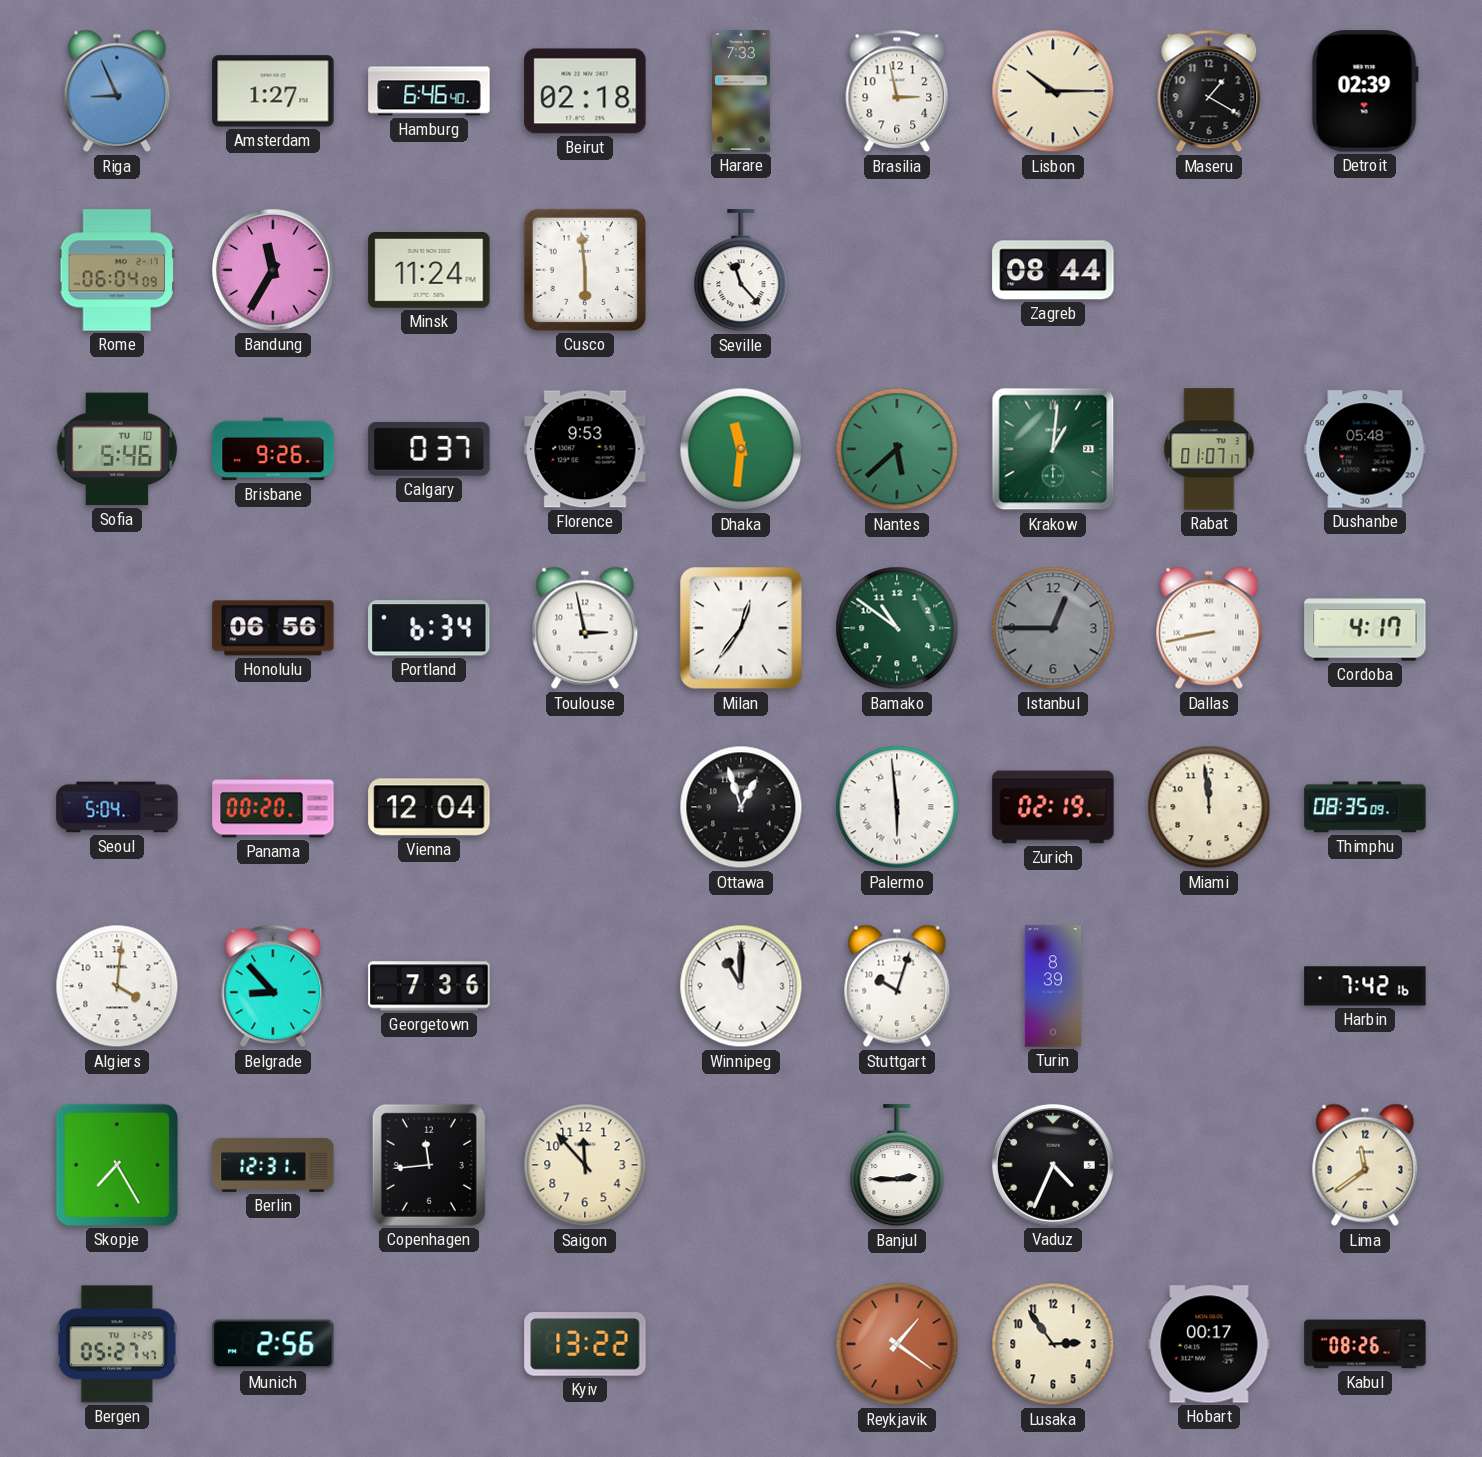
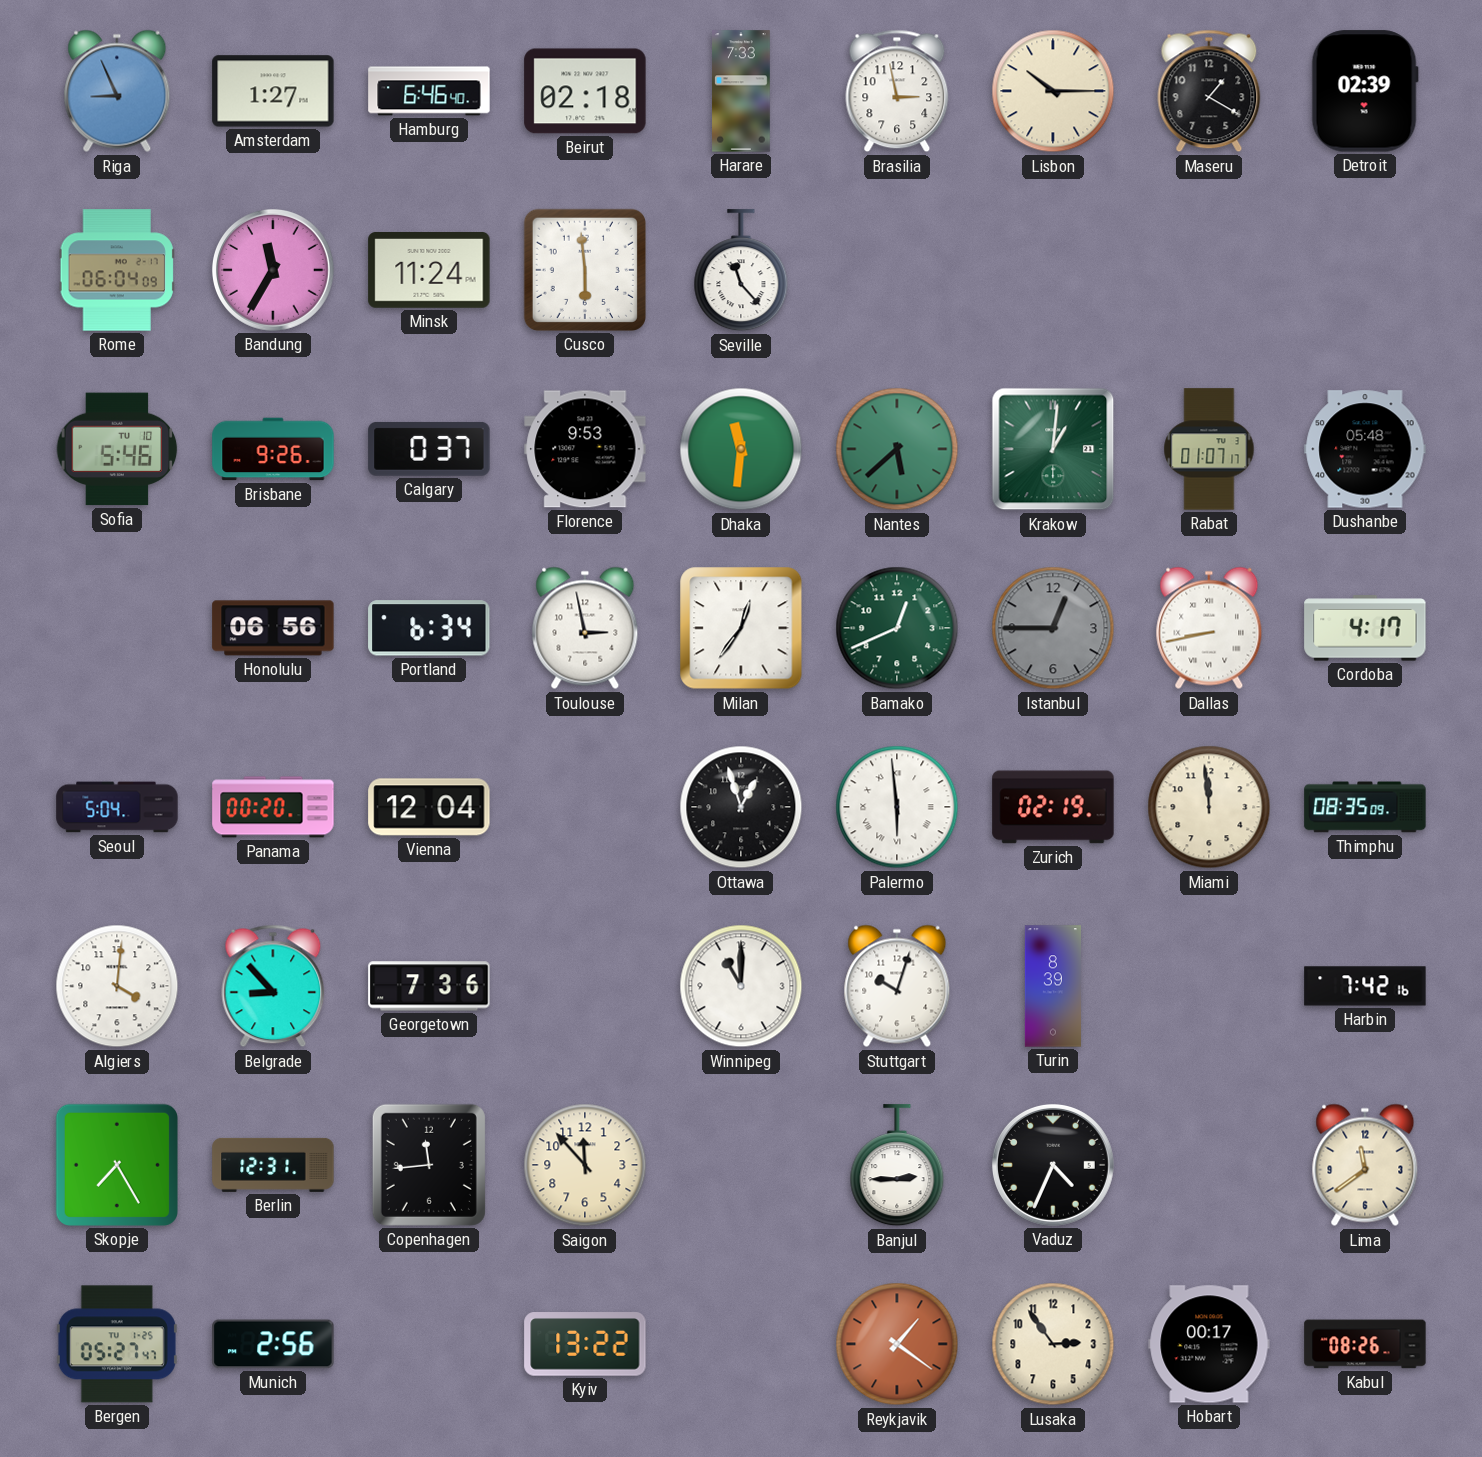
Zagreb: 08:44 -> none
Bamako: 10:51 -> 12:41
